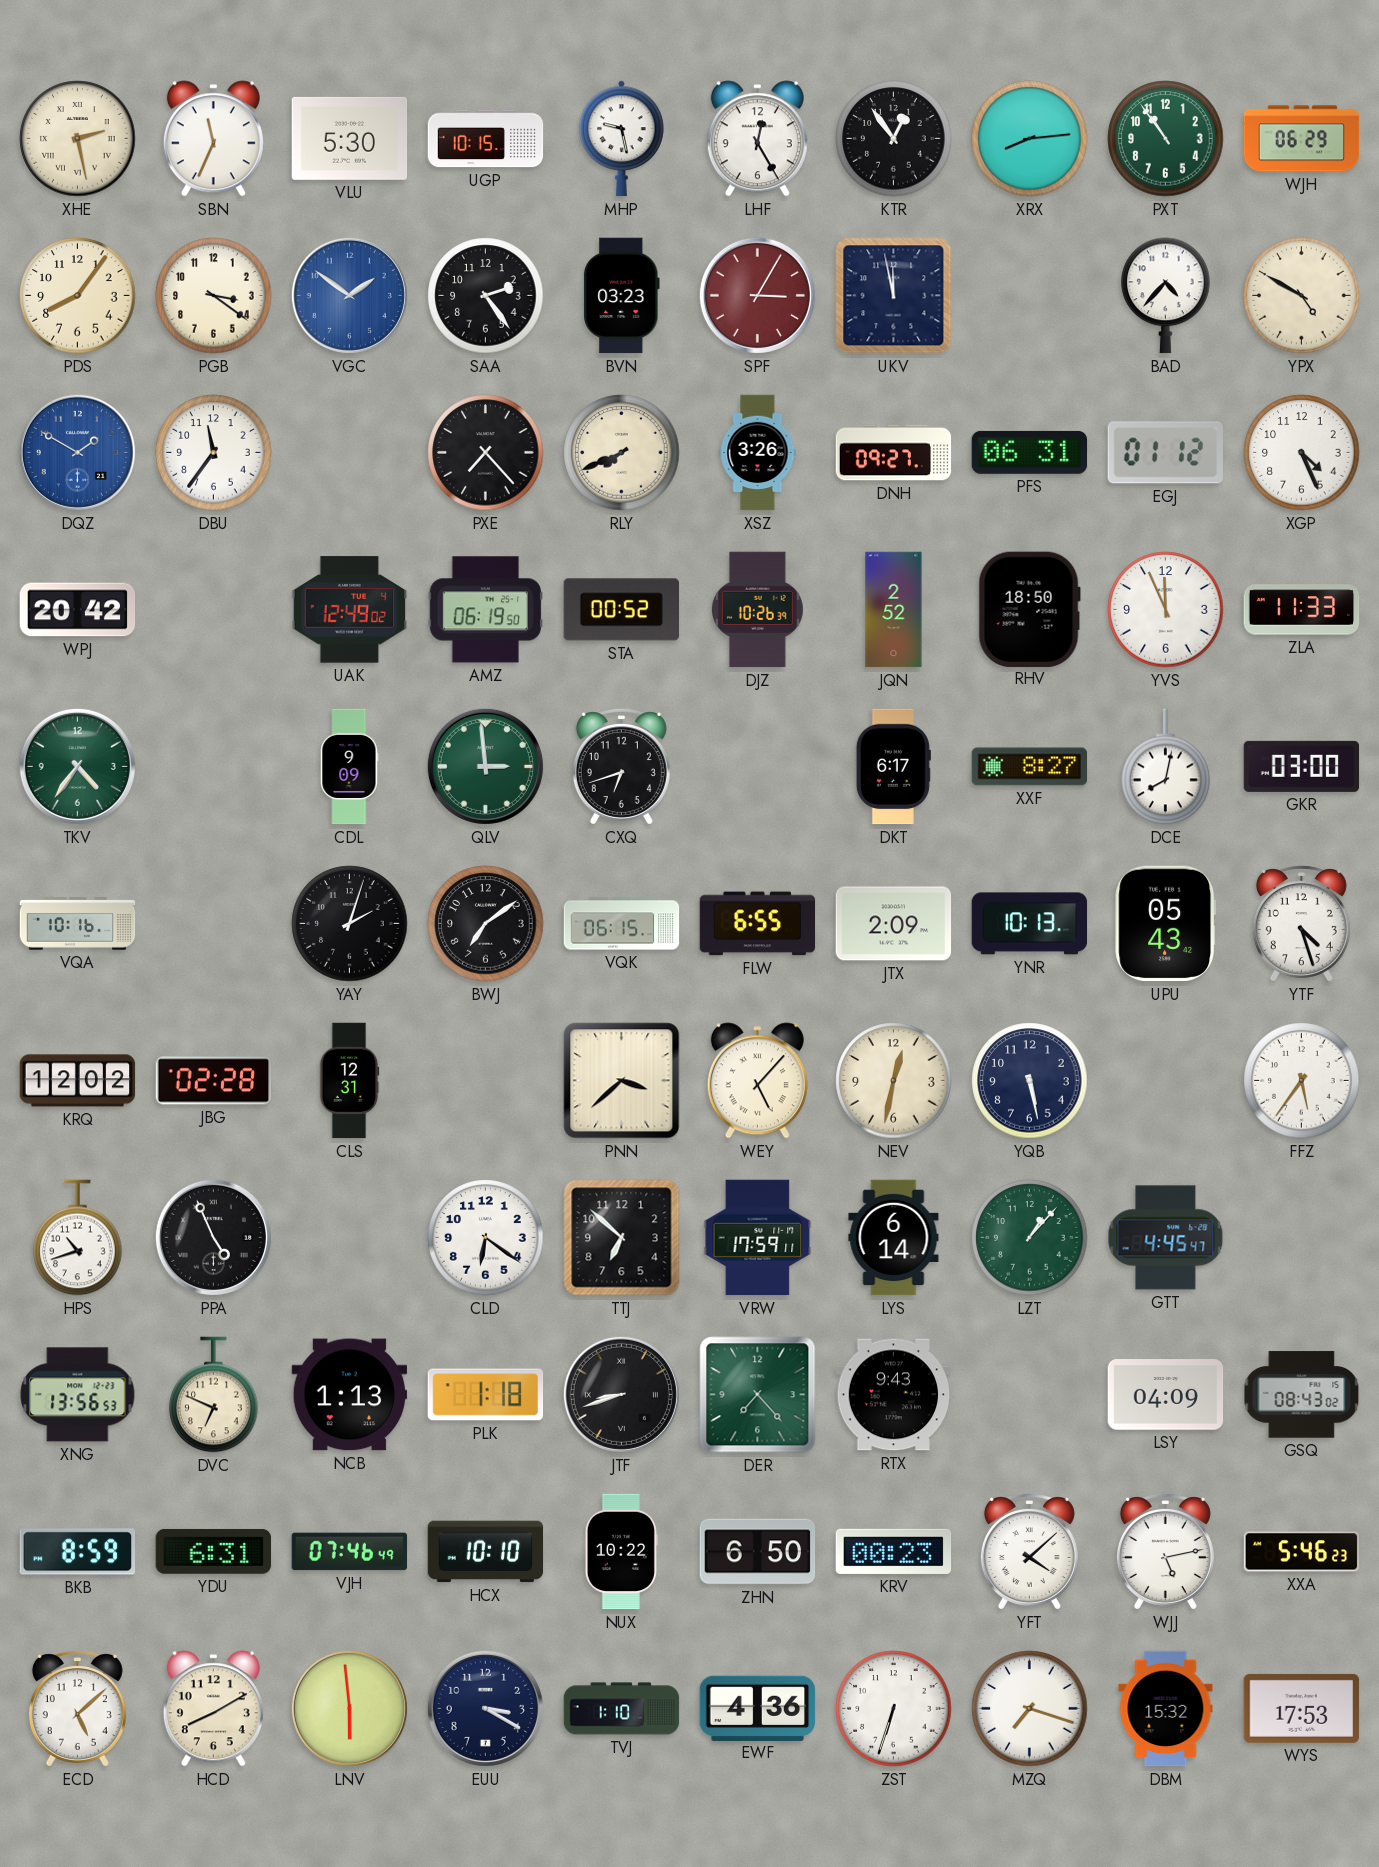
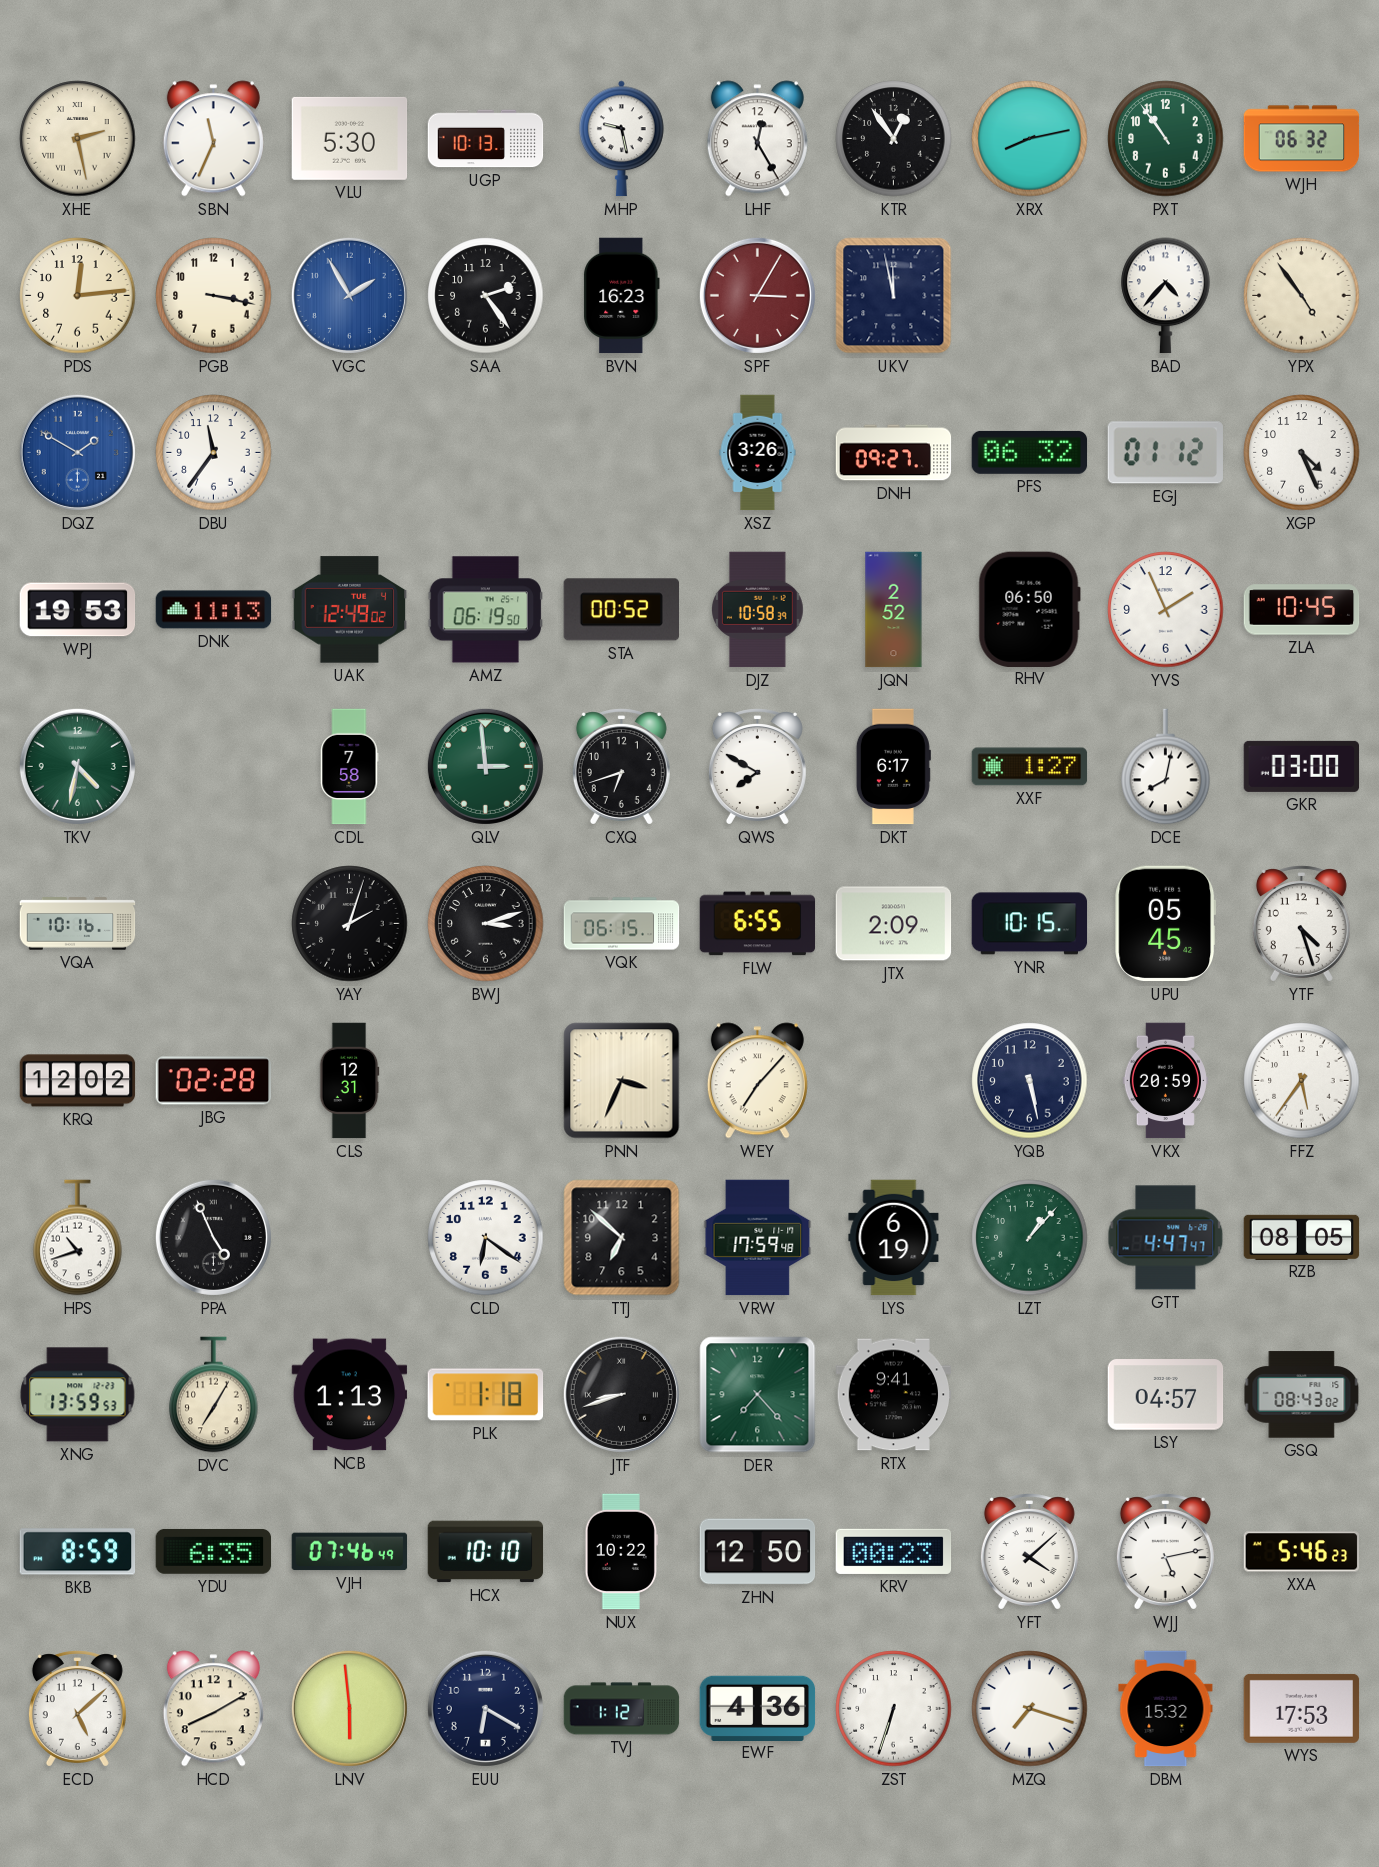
UGP: 10:15 -> 10:13
XRX: 8:14 -> 8:13
WJH: 06:29 -> 06:32
PDS: 8:06 -> 12:14
PGB: 3:21 -> 3:17
VGC: 1:51 -> 1:55
BVN: 03:23 -> 16:23
YPX: 4:50 -> 4:54
PXE: 7:23 -> none
RLY: 7:41 -> none
PFS: 06:31 -> 06:32
WPJ: 20:42 -> 19:53
DNK: none -> 11:13
DJZ: 10:26 -> 10:58
RHV: 18:50 -> 06:50
YVS: 11:56 -> 1:56
ZLA: 11:33 -> 10:45
TKV: 4:36 -> 4:32
CDL: 9:09 -> 7:58
QWS: none -> 7:50
XXF: 8:27 -> 1:27
BWJ: 7:09 -> 3:12
YNR: 10:13 -> 10:15
UPU: 05:43 -> 05:45
PNN: 3:38 -> 3:34
WEY: 5:07 -> 7:07
NEV: 12:32 -> none
VKX: none -> 20:59
VRW: 17:59:11 -> 17:59:48
LYS: 6:14 -> 6:19
GTT: 4:45 -> 4:47
RZB: none -> 08:05
XNG: 13:56 -> 13:59
DVC: 6:49 -> 7:05
RTX: 9:43 -> 9:41
LSY: 04:09 -> 04:57
YDU: 6:31 -> 6:35
ZHN: 6:50 -> 12:50
EUU: 3:20 -> 6:20
TVJ: 1:10 -> 1:12
